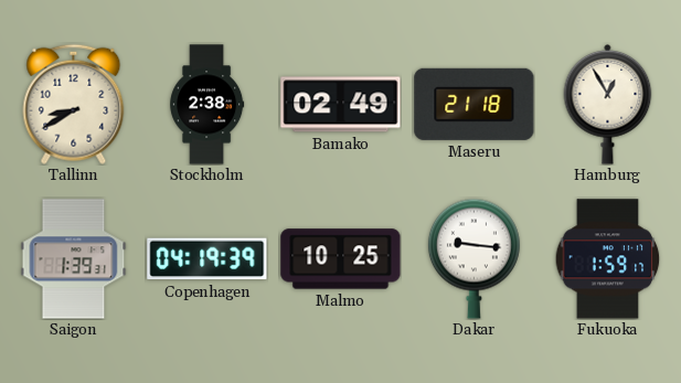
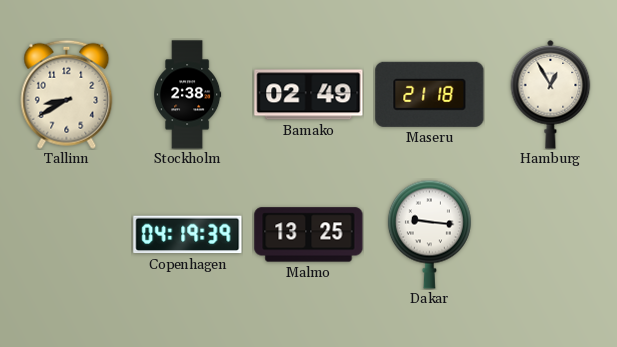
Saigon: 1:39 -> none
Malmo: 10:25 -> 13:25
Fukuoka: 1:59 -> none
